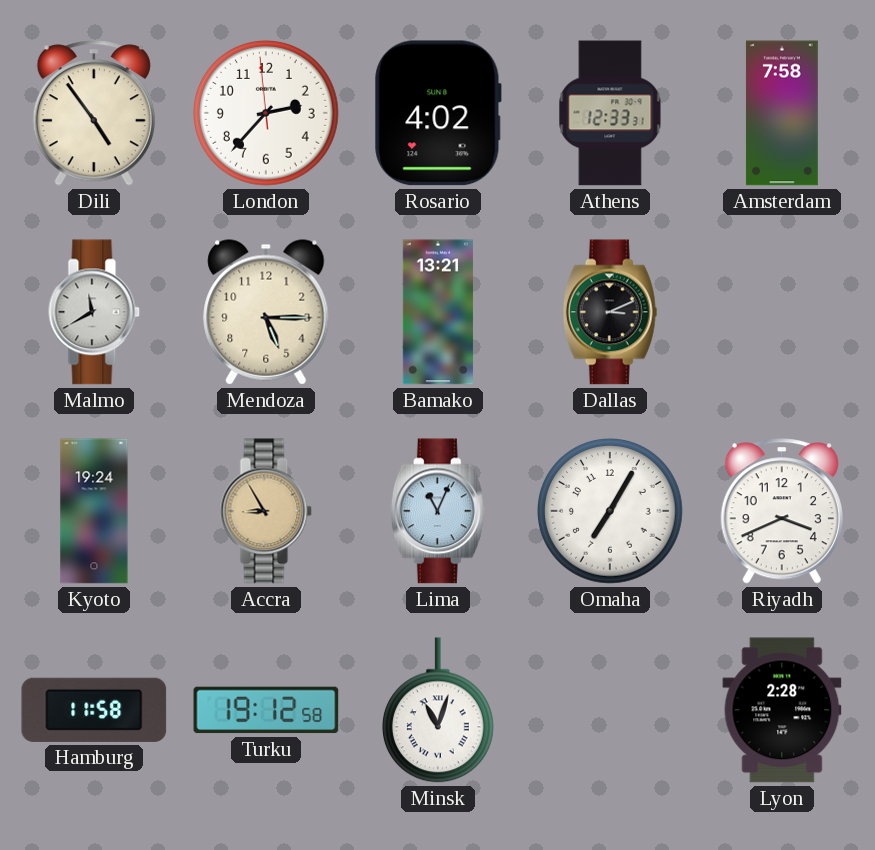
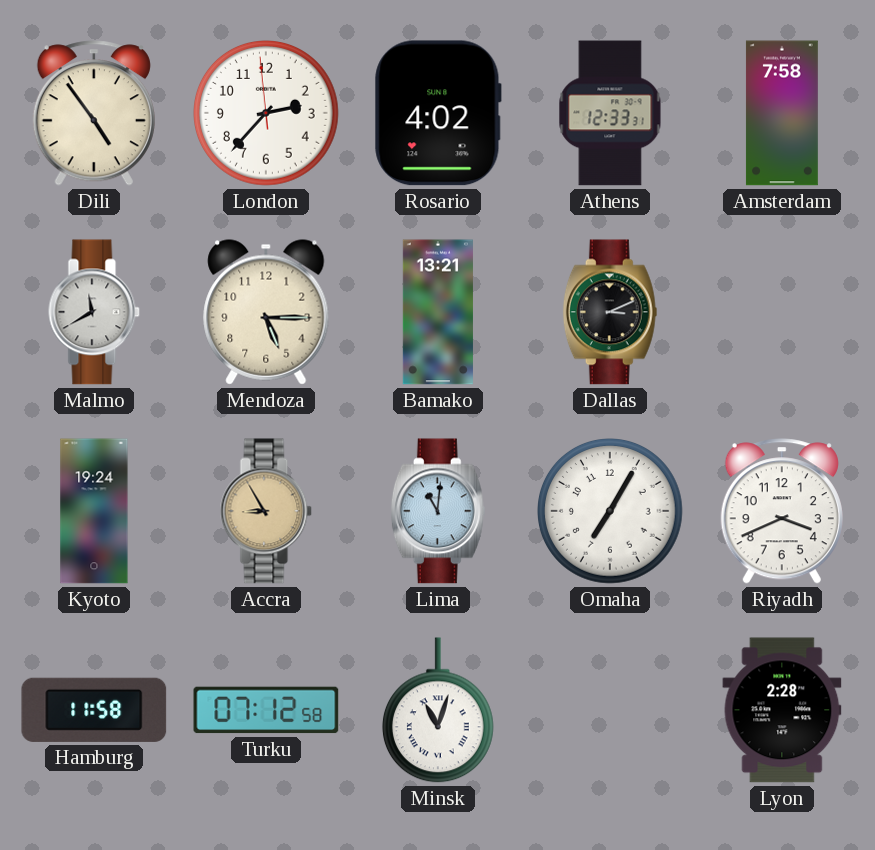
Lima: 11:04 -> 11:01
Turku: 19:12 -> 07:12
